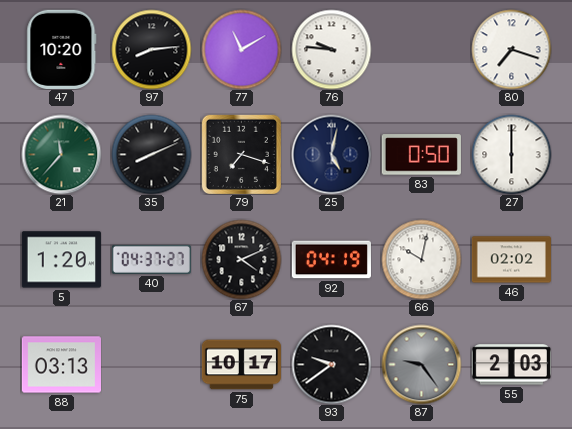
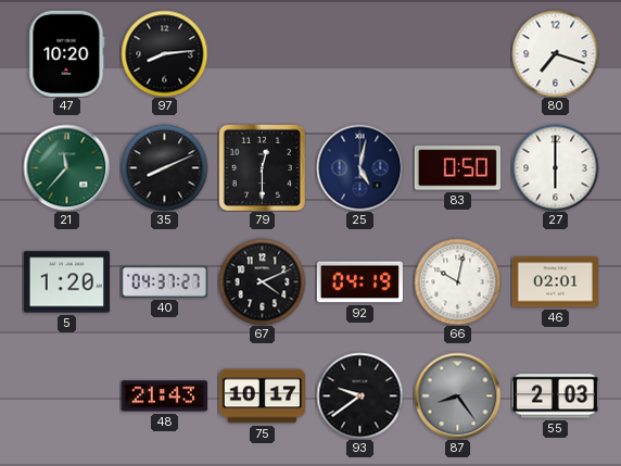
77: 11:10 -> none
76: 9:46 -> none
79: 7:18 -> 12:30
46: 02:02 -> 02:01
88: 03:13 -> none
48: none -> 21:43
87: 9:24 -> 8:24
